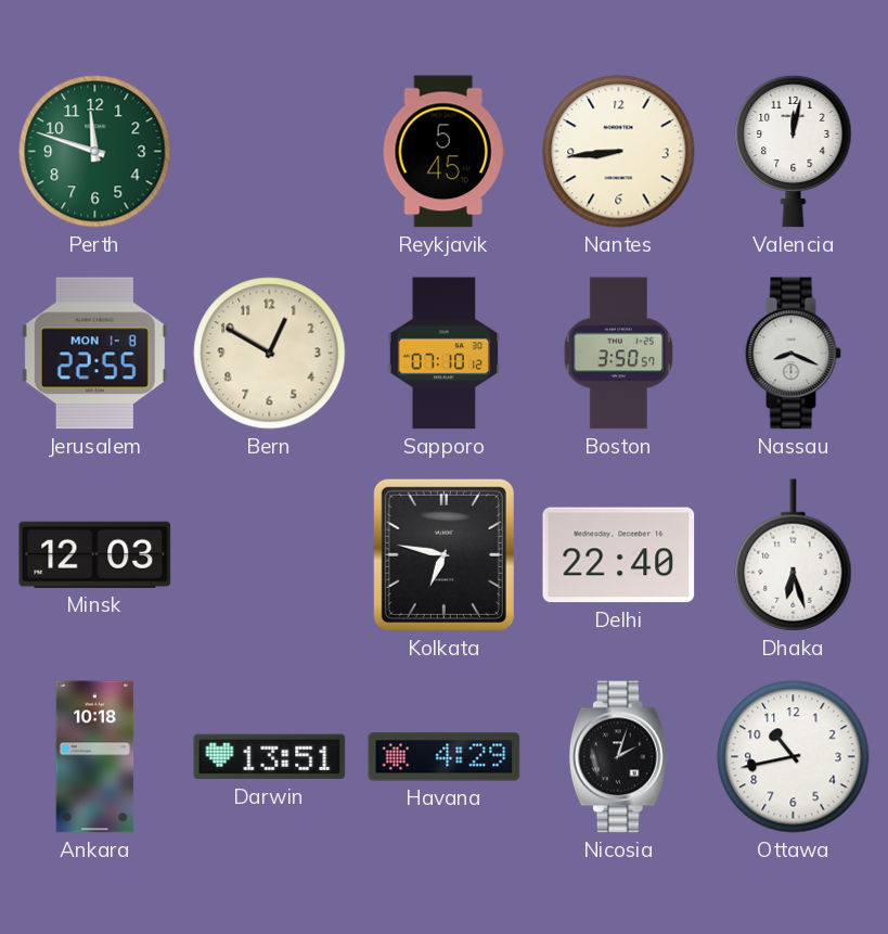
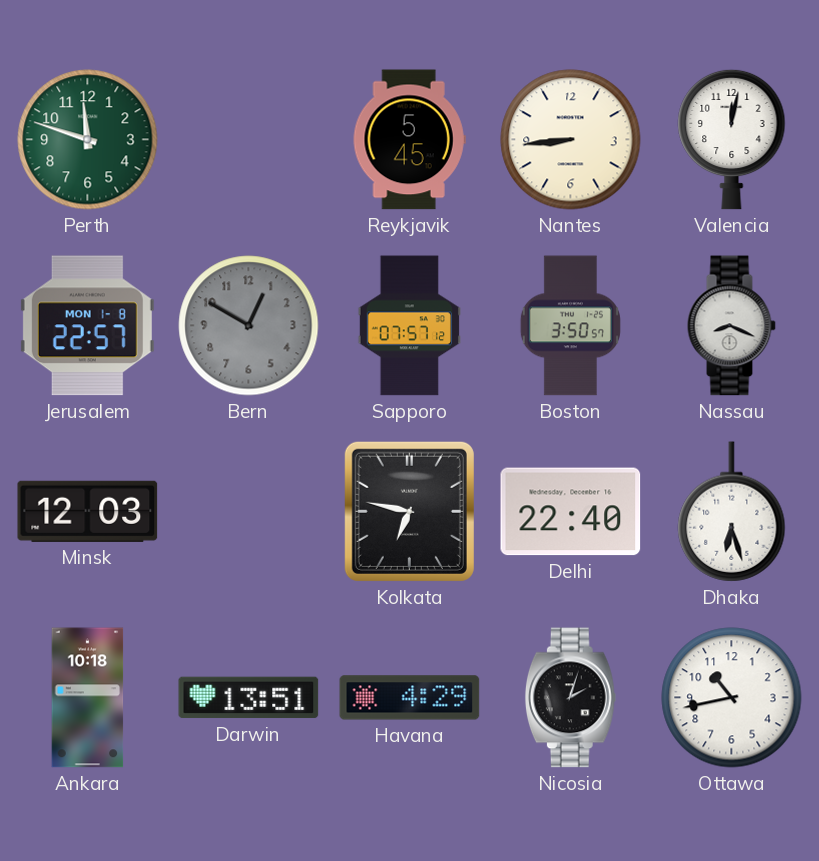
Jerusalem: 22:55 -> 22:57
Bern dial: cream -> grey
Sapporo: 07:10 -> 07:57
